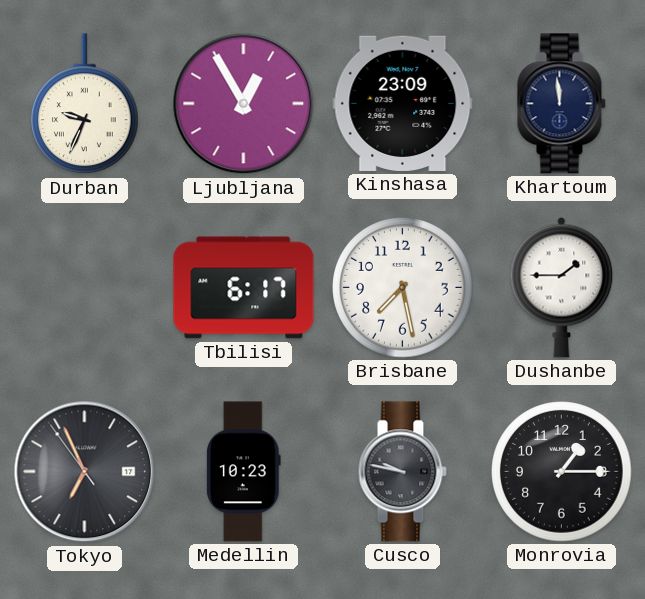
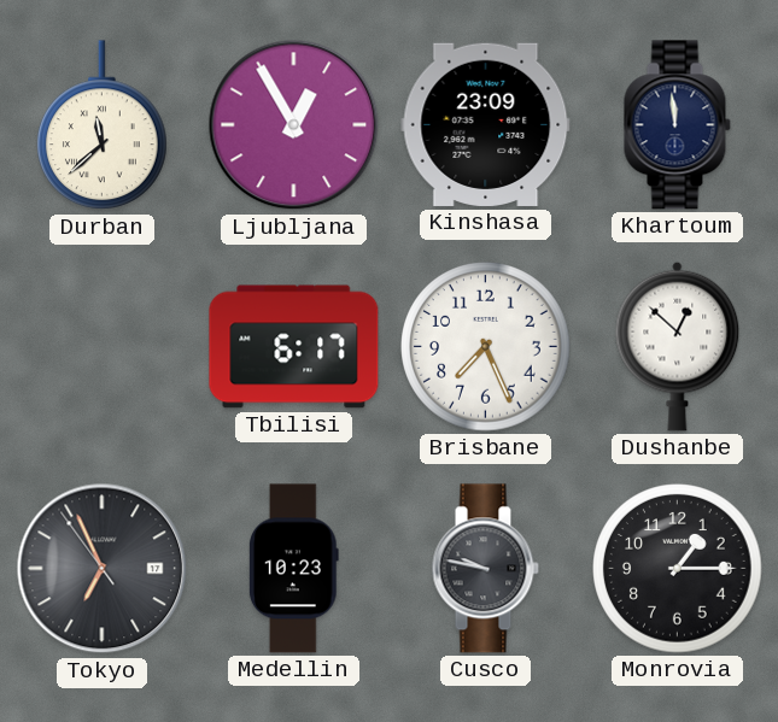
Durban: 9:34 -> 11:38
Brisbane: 7:28 -> 7:26
Dushanbe: 1:45 -> 12:52
